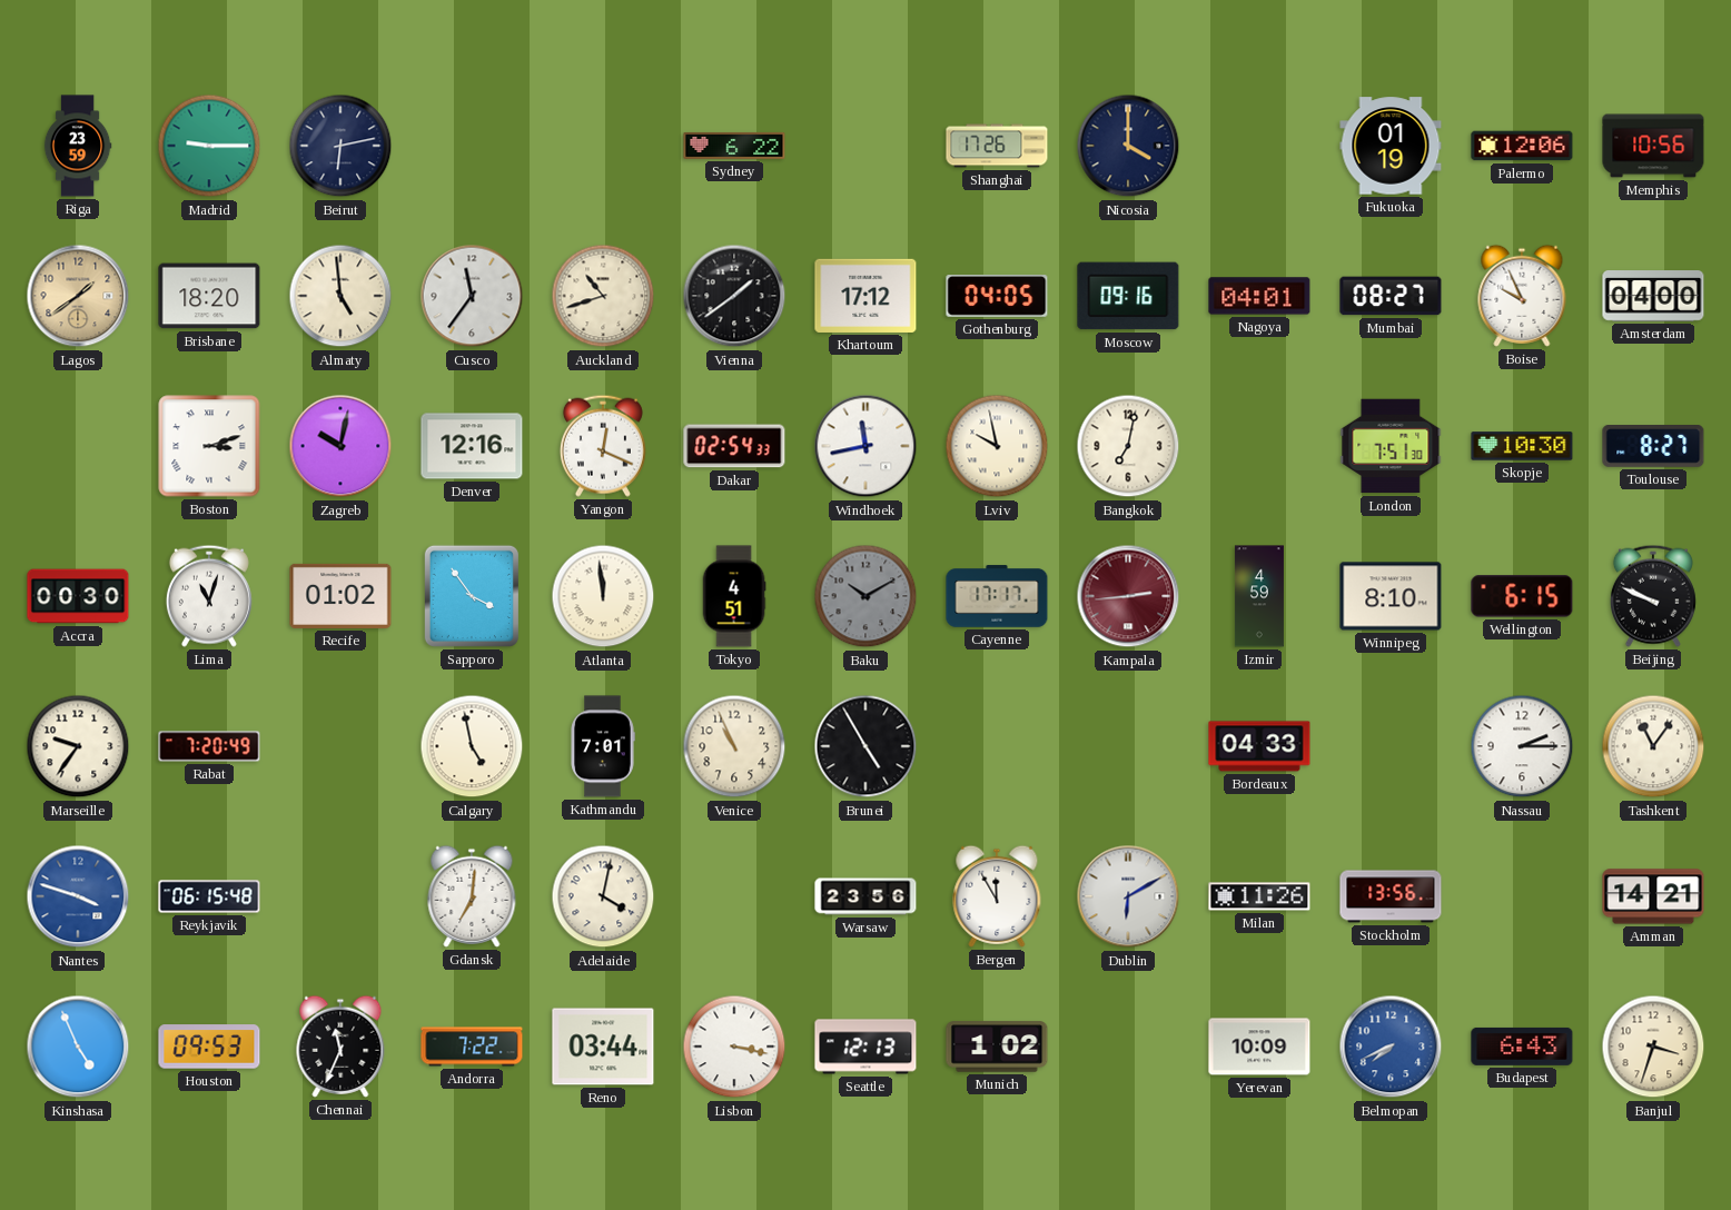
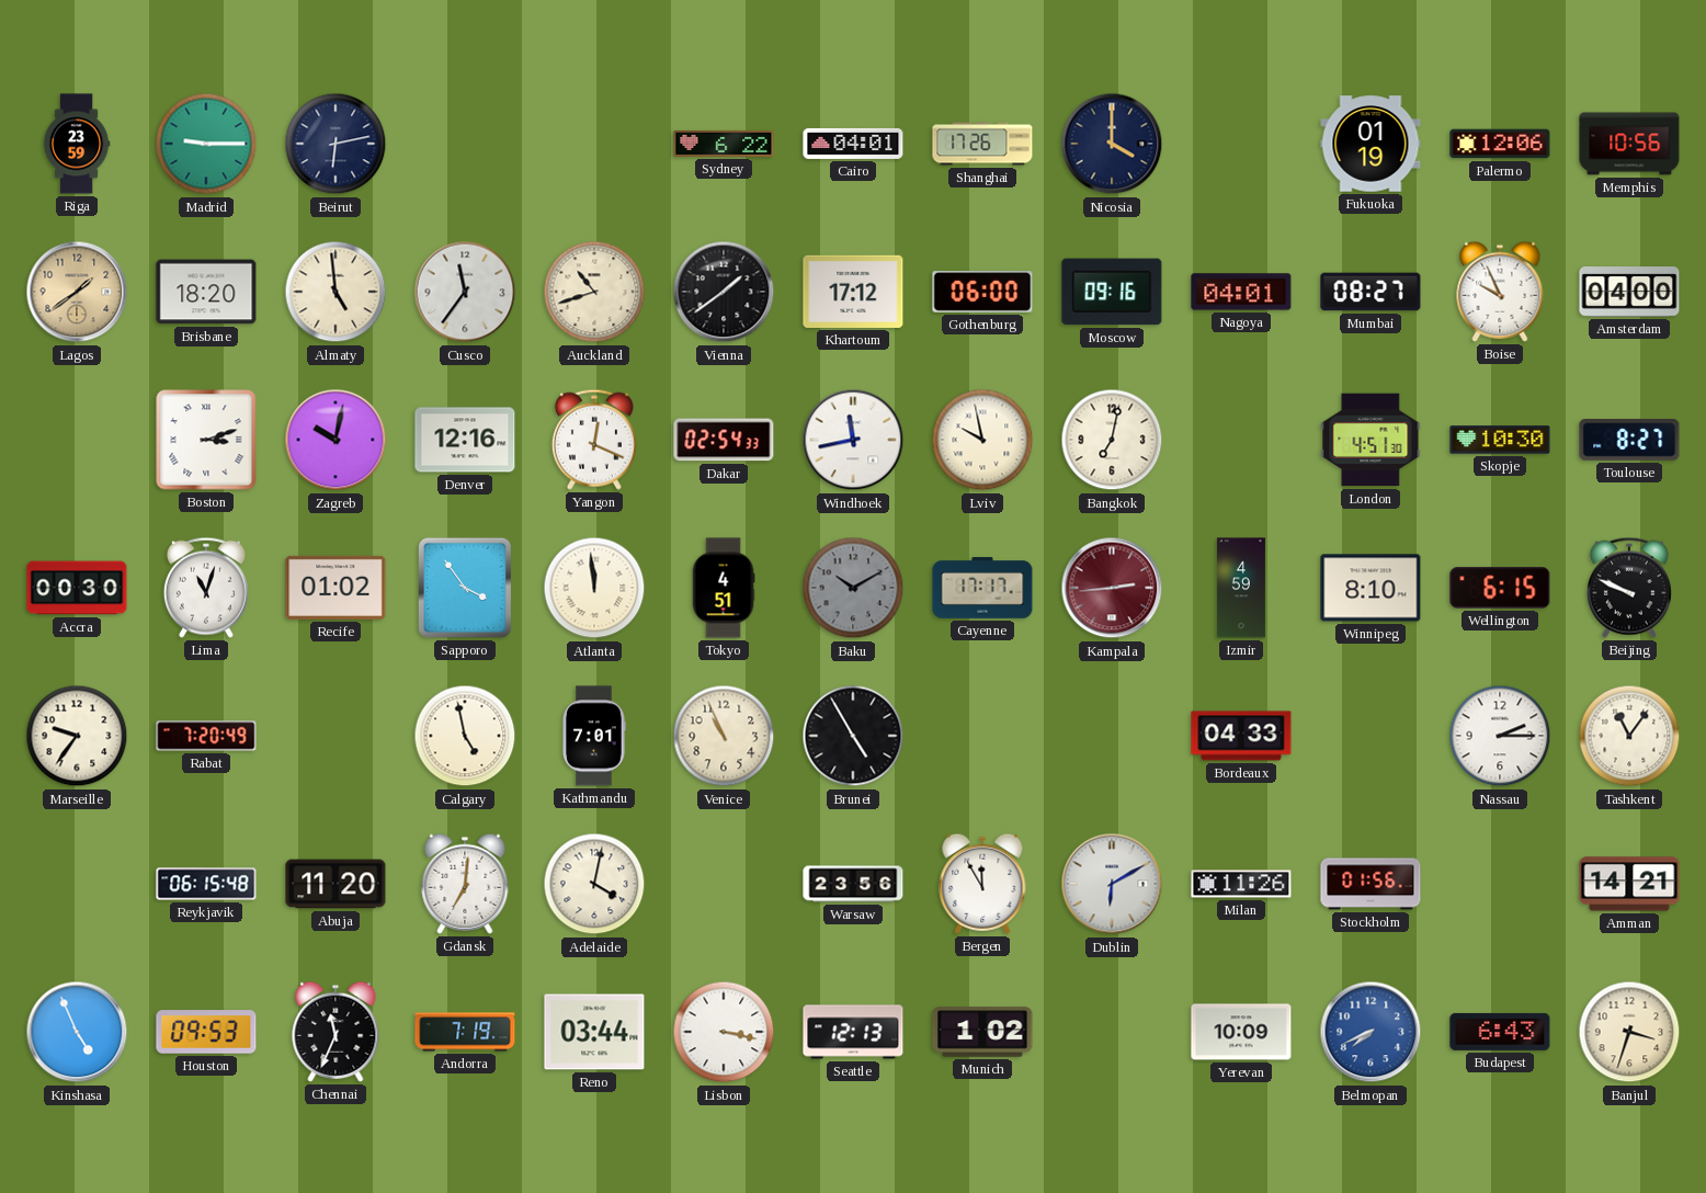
Cairo: none -> 04:01
Gothenburg: 04:05 -> 06:00
London: 7:51 -> 4:51
Nantes: 3:48 -> none
Abuja: none -> 11:20
Stockholm: 13:56 -> 01:56
Andorra: 7:22 -> 7:19
